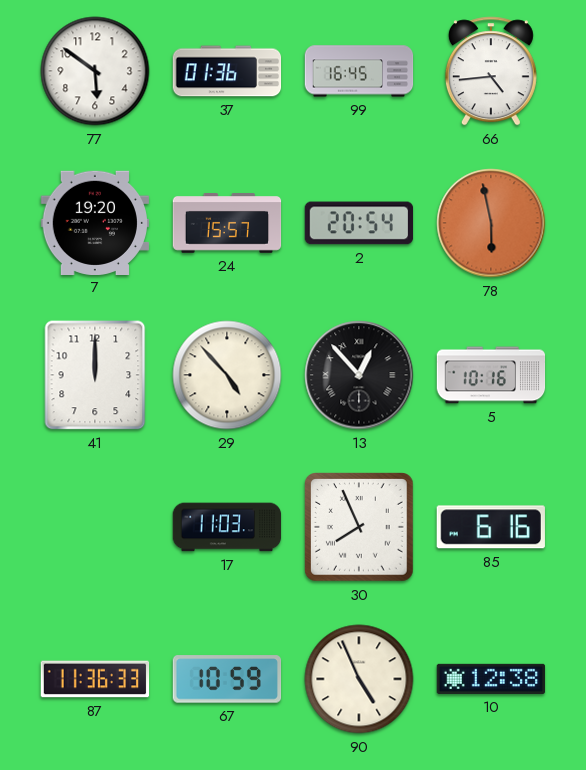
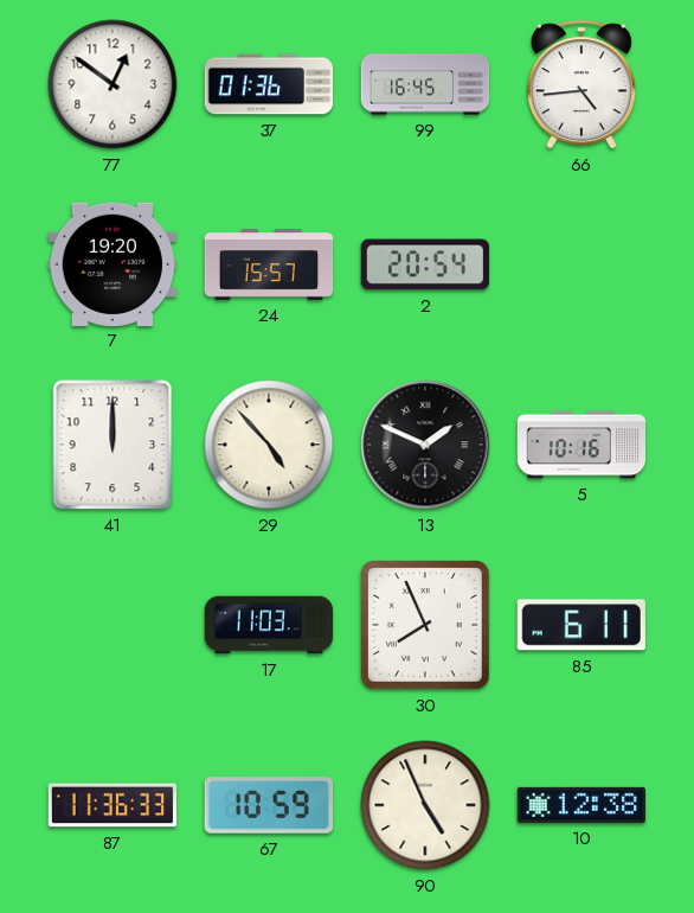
77: 5:51 -> 12:51
78: 5:58 -> none
13: 12:53 -> 1:49
85: 6:16 -> 6:11
